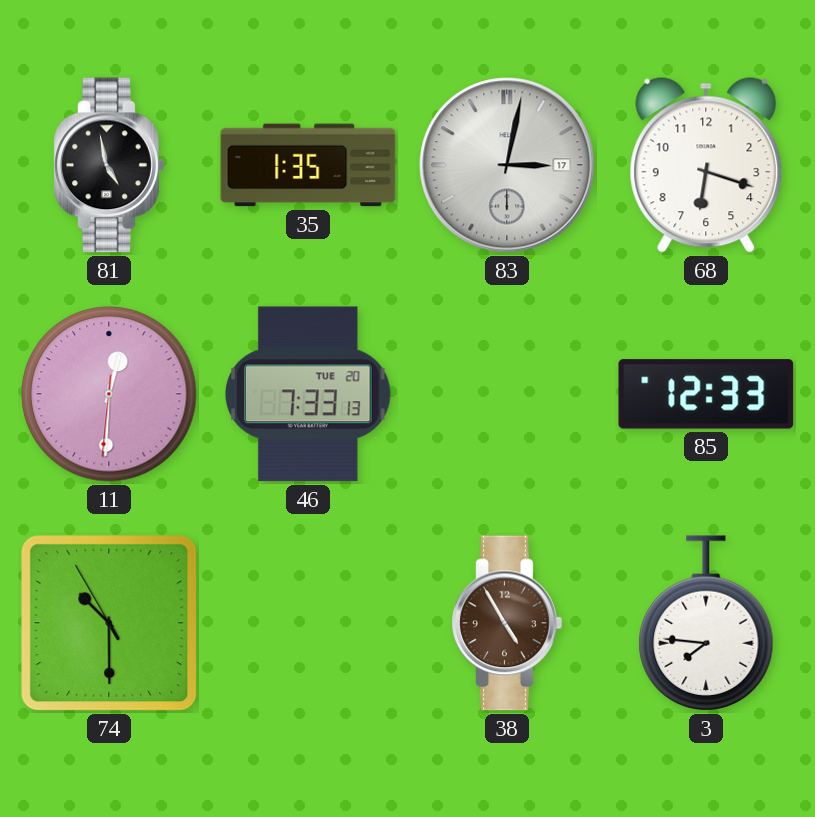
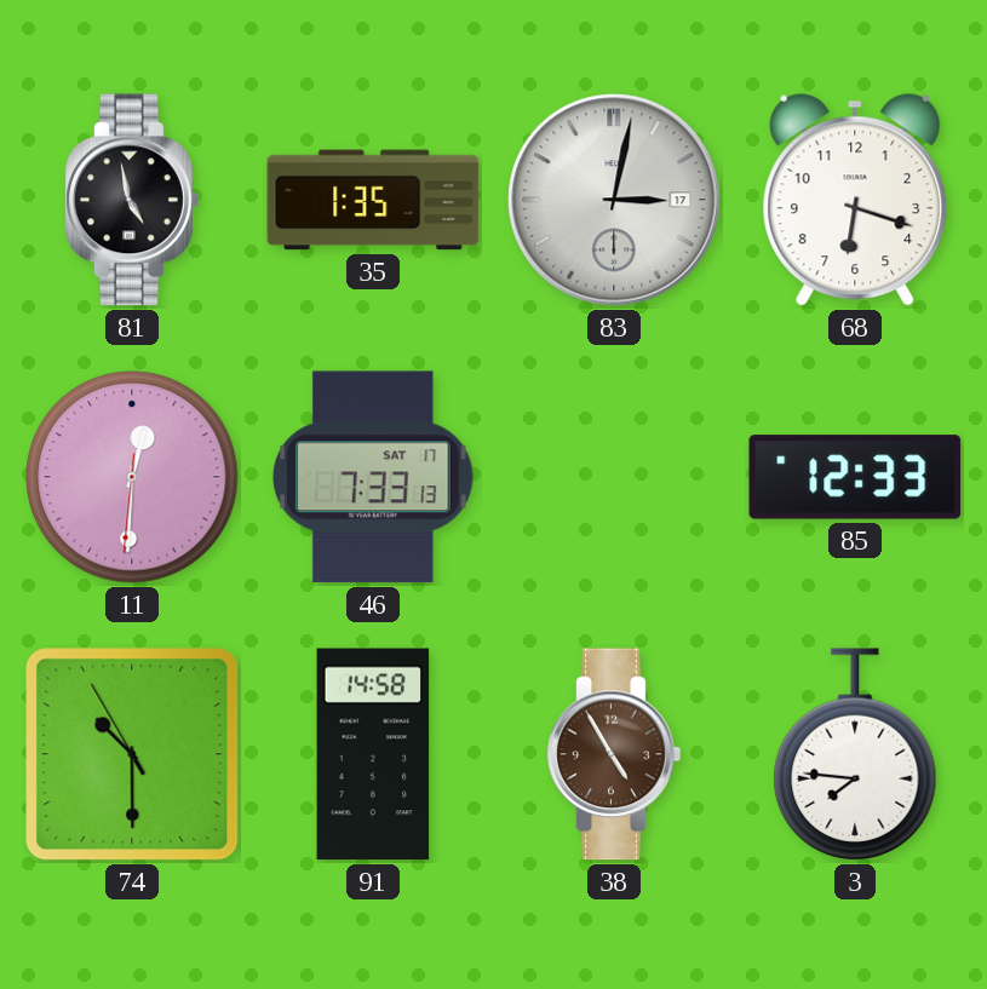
46 date: TUE 20 -> SAT 17
91: none -> 14:58
